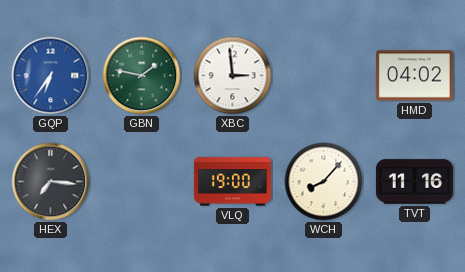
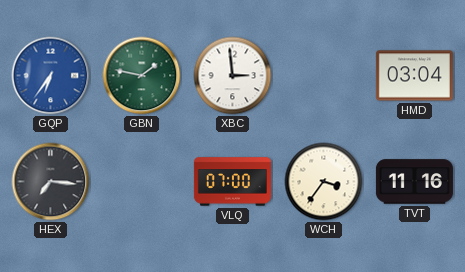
HMD: 04:02 -> 03:04
VLQ: 19:00 -> 07:00
WCH: 8:07 -> 3:36
